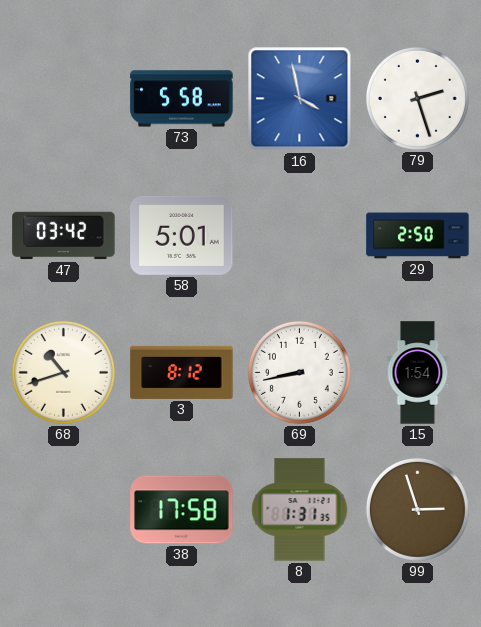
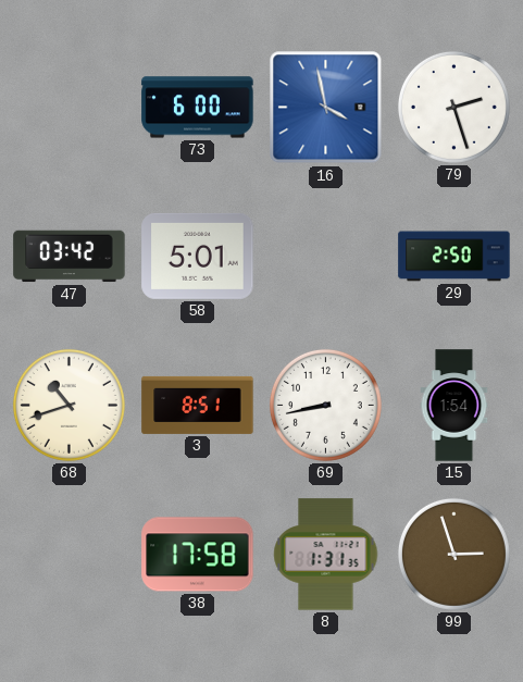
73: 5:58 -> 6:00
3: 8:12 -> 8:51
